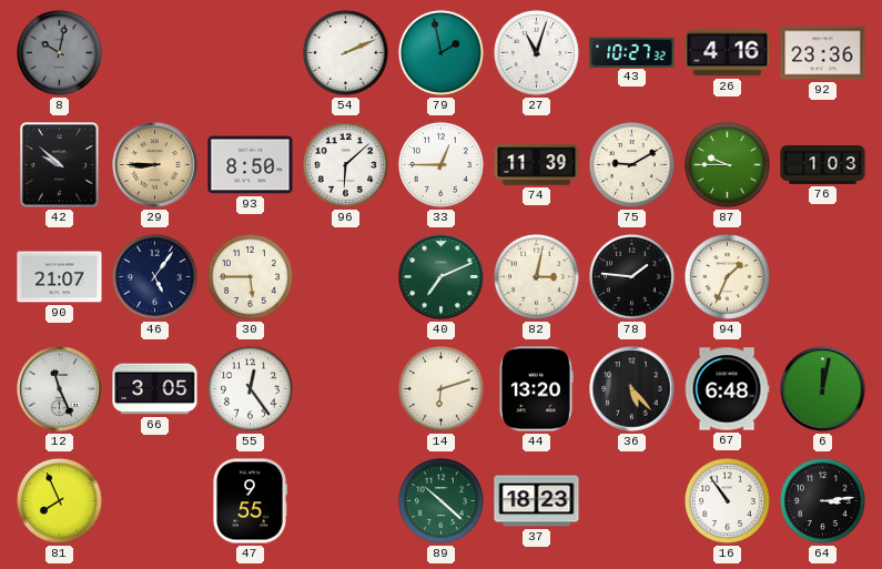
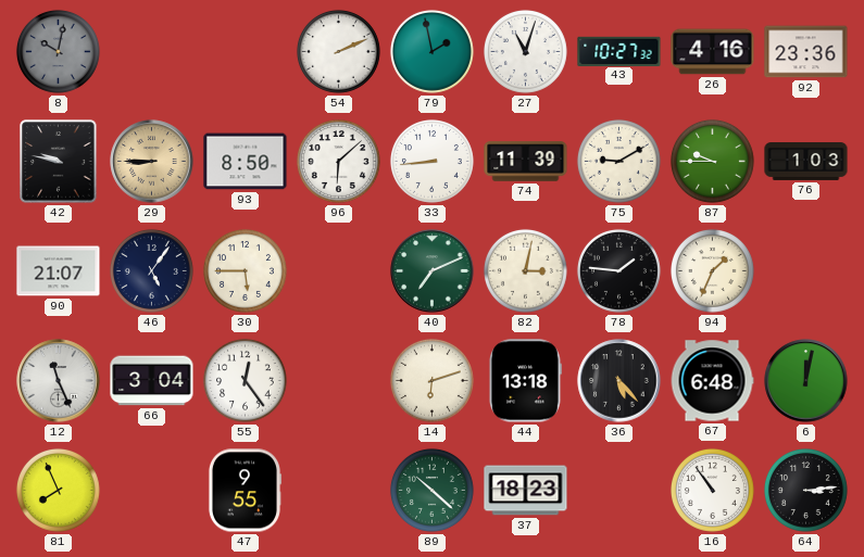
42: 9:52 -> 9:47
33: 12:45 -> 8:44
66: 3:05 -> 3:04
44: 13:20 -> 13:18
